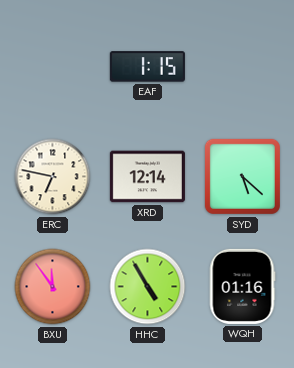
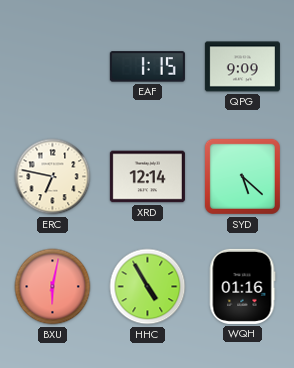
QPG: none -> 9:09
BXU: 11:54 -> 6:02
